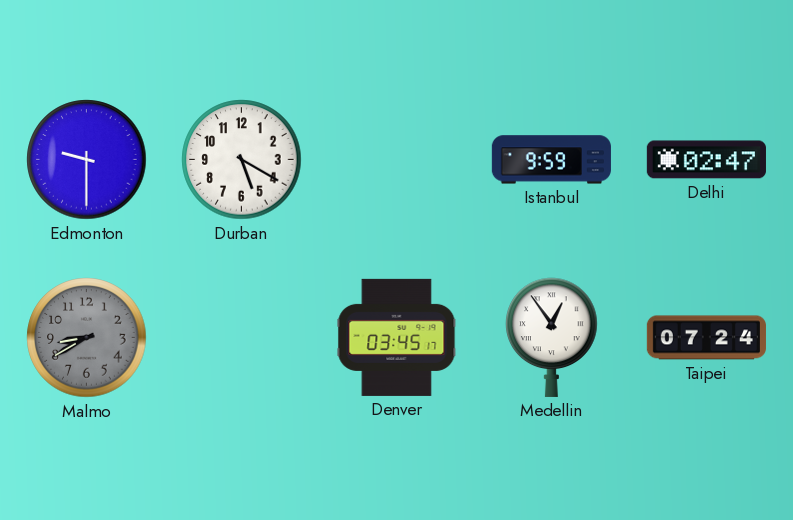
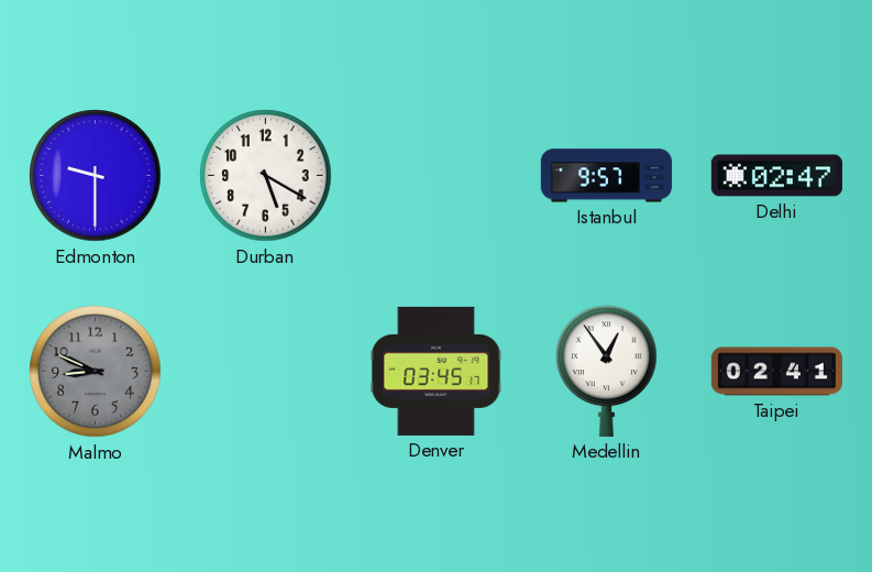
Istanbul: 9:59 -> 9:57
Malmo: 8:40 -> 8:49
Taipei: 07:24 -> 02:41
